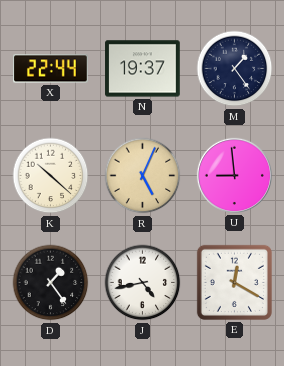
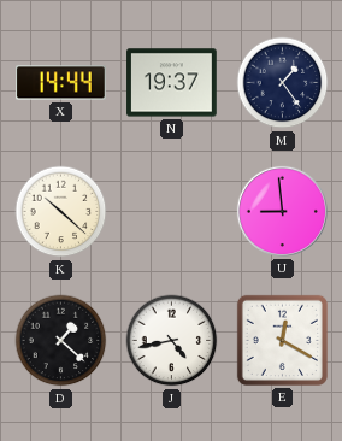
X: 22:44 -> 14:44
R: 5:04 -> none
D: 1:24 -> 1:22
